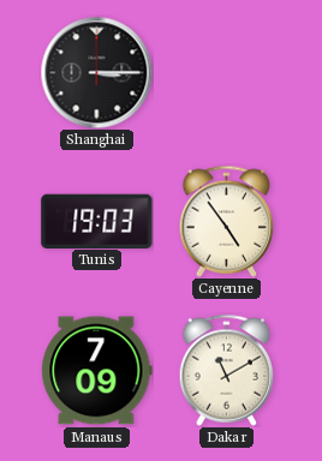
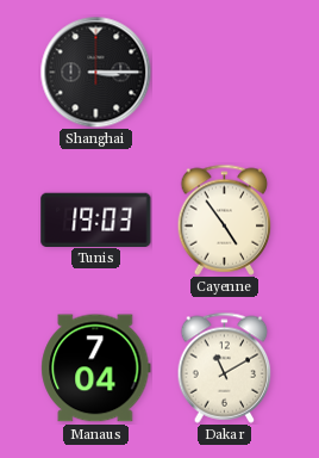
Manaus: 7:09 -> 7:04
